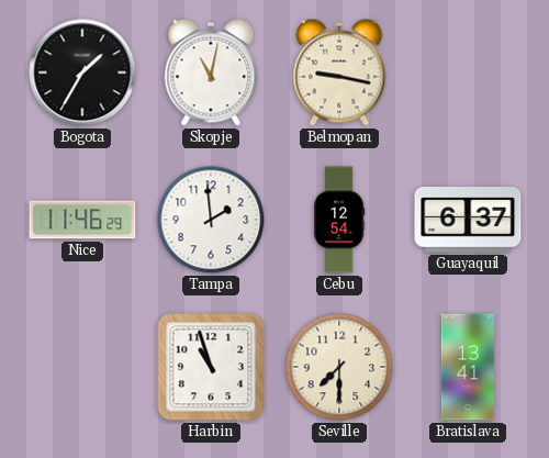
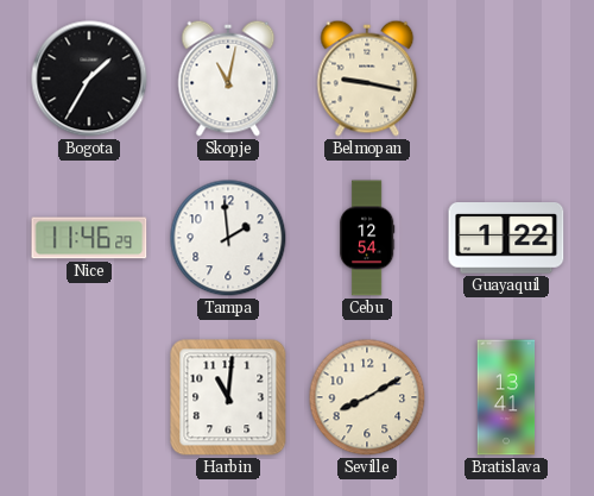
Guayaquil: 6:37 -> 1:22
Harbin: 10:57 -> 11:01
Seville: 7:30 -> 8:10
